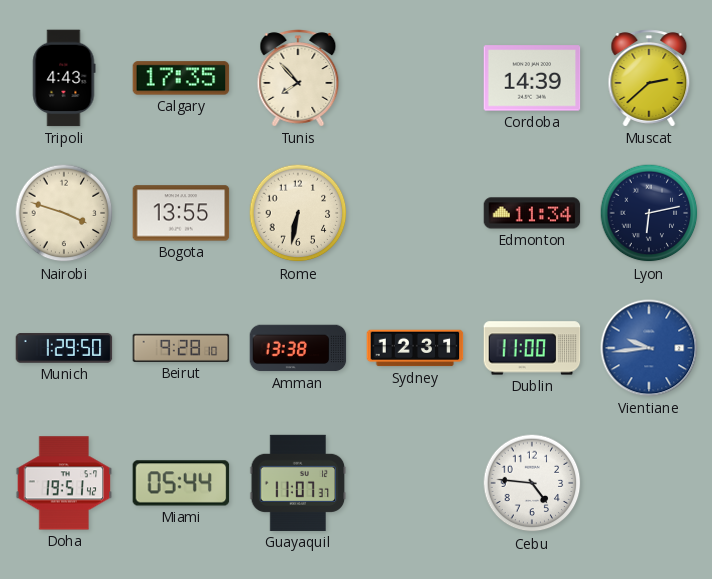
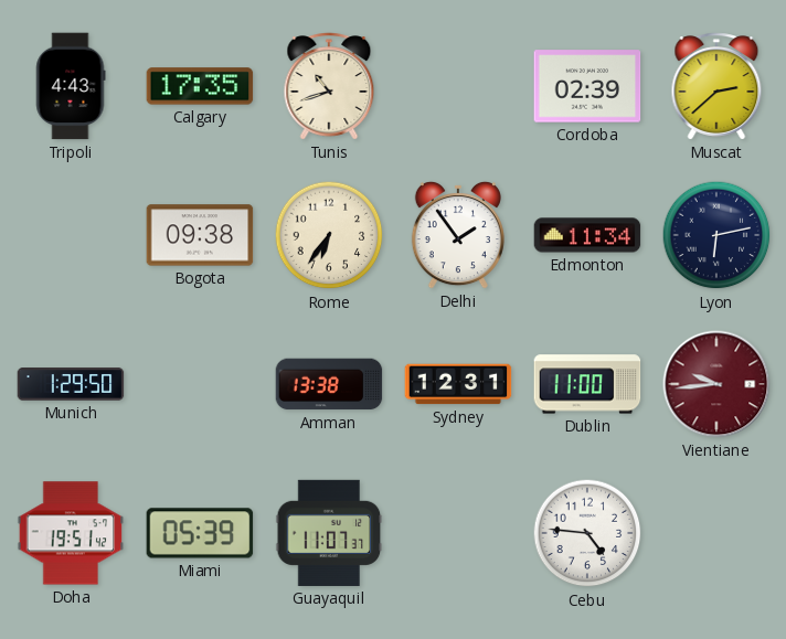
Tunis: 7:53 -> 10:42
Cordoba: 14:39 -> 02:39
Nairobi: 3:48 -> none
Bogota: 13:55 -> 09:38
Rome: 6:32 -> 6:36
Delhi: none -> 1:54
Beirut: 9:28 -> none
Vientiane dial: blue -> burgundy
Miami: 05:44 -> 05:39
